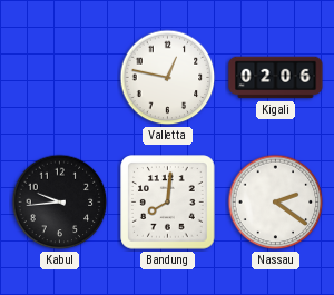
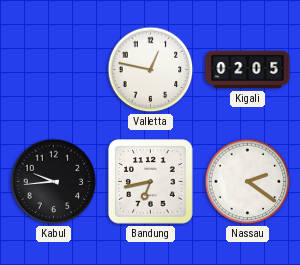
Kigali: 02:06 -> 02:05
Bandung: 8:01 -> 6:43
